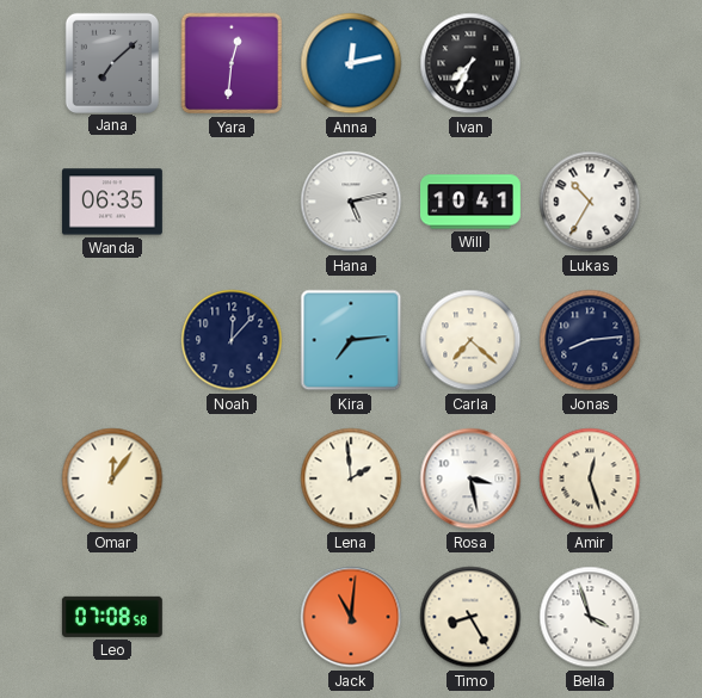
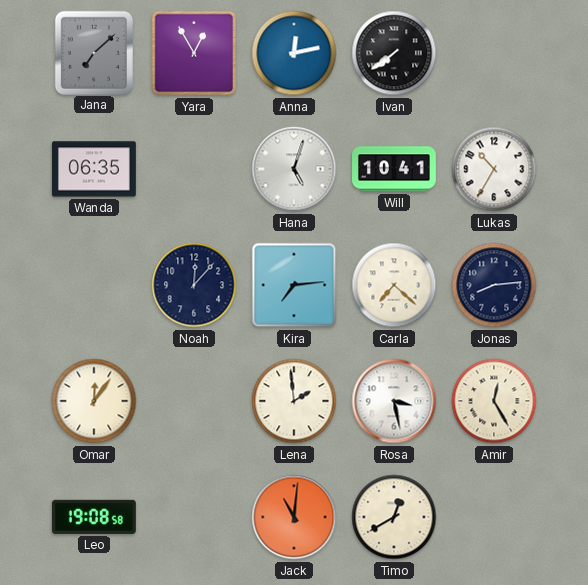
Yara: 12:31 -> 12:55
Ivan: 7:34 -> 7:39
Hana: 5:13 -> 5:03
Amir: 12:27 -> 12:25
Leo: 07:08 -> 19:08
Timo: 8:25 -> 12:40
Bella: 3:57 -> none
